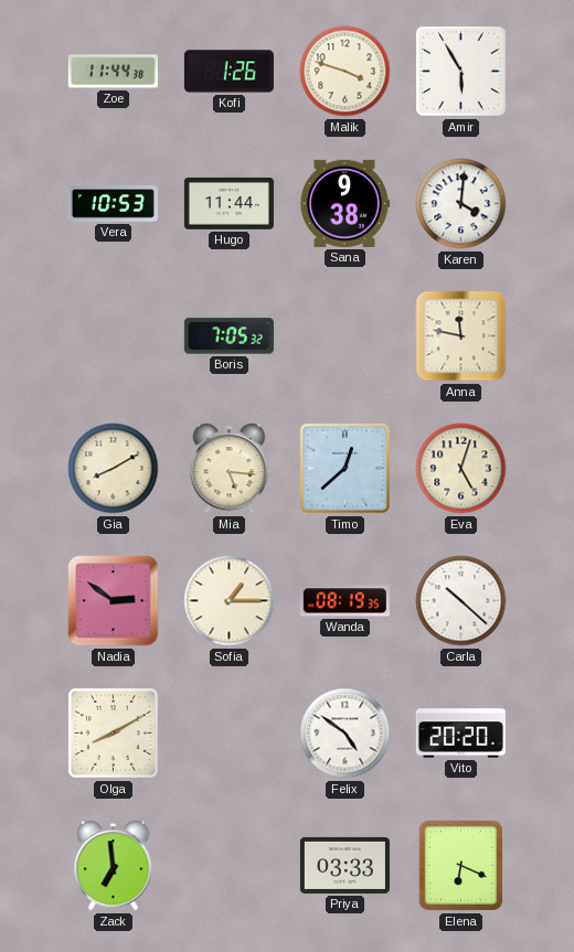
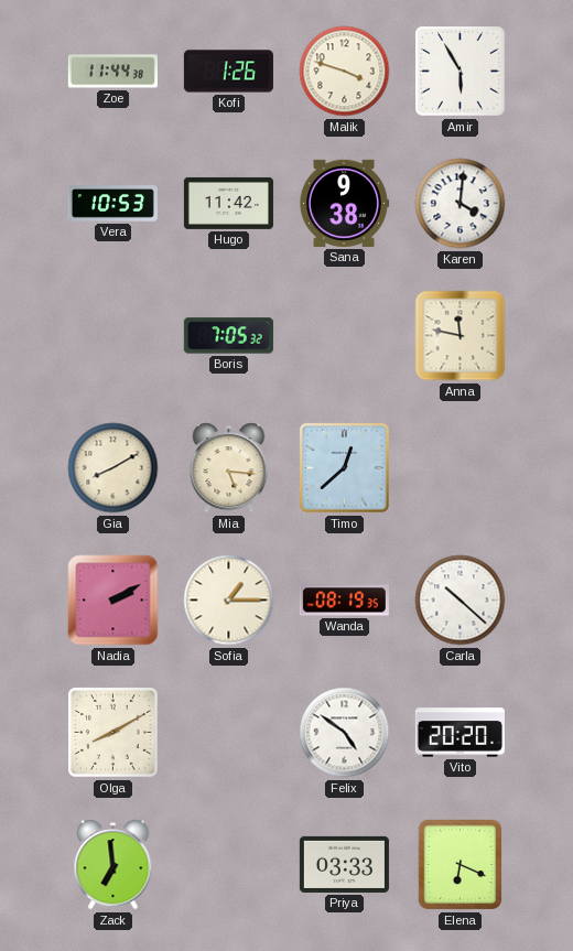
Hugo: 11:44 -> 11:42
Eva: 5:03 -> none
Nadia: 2:51 -> 2:10
